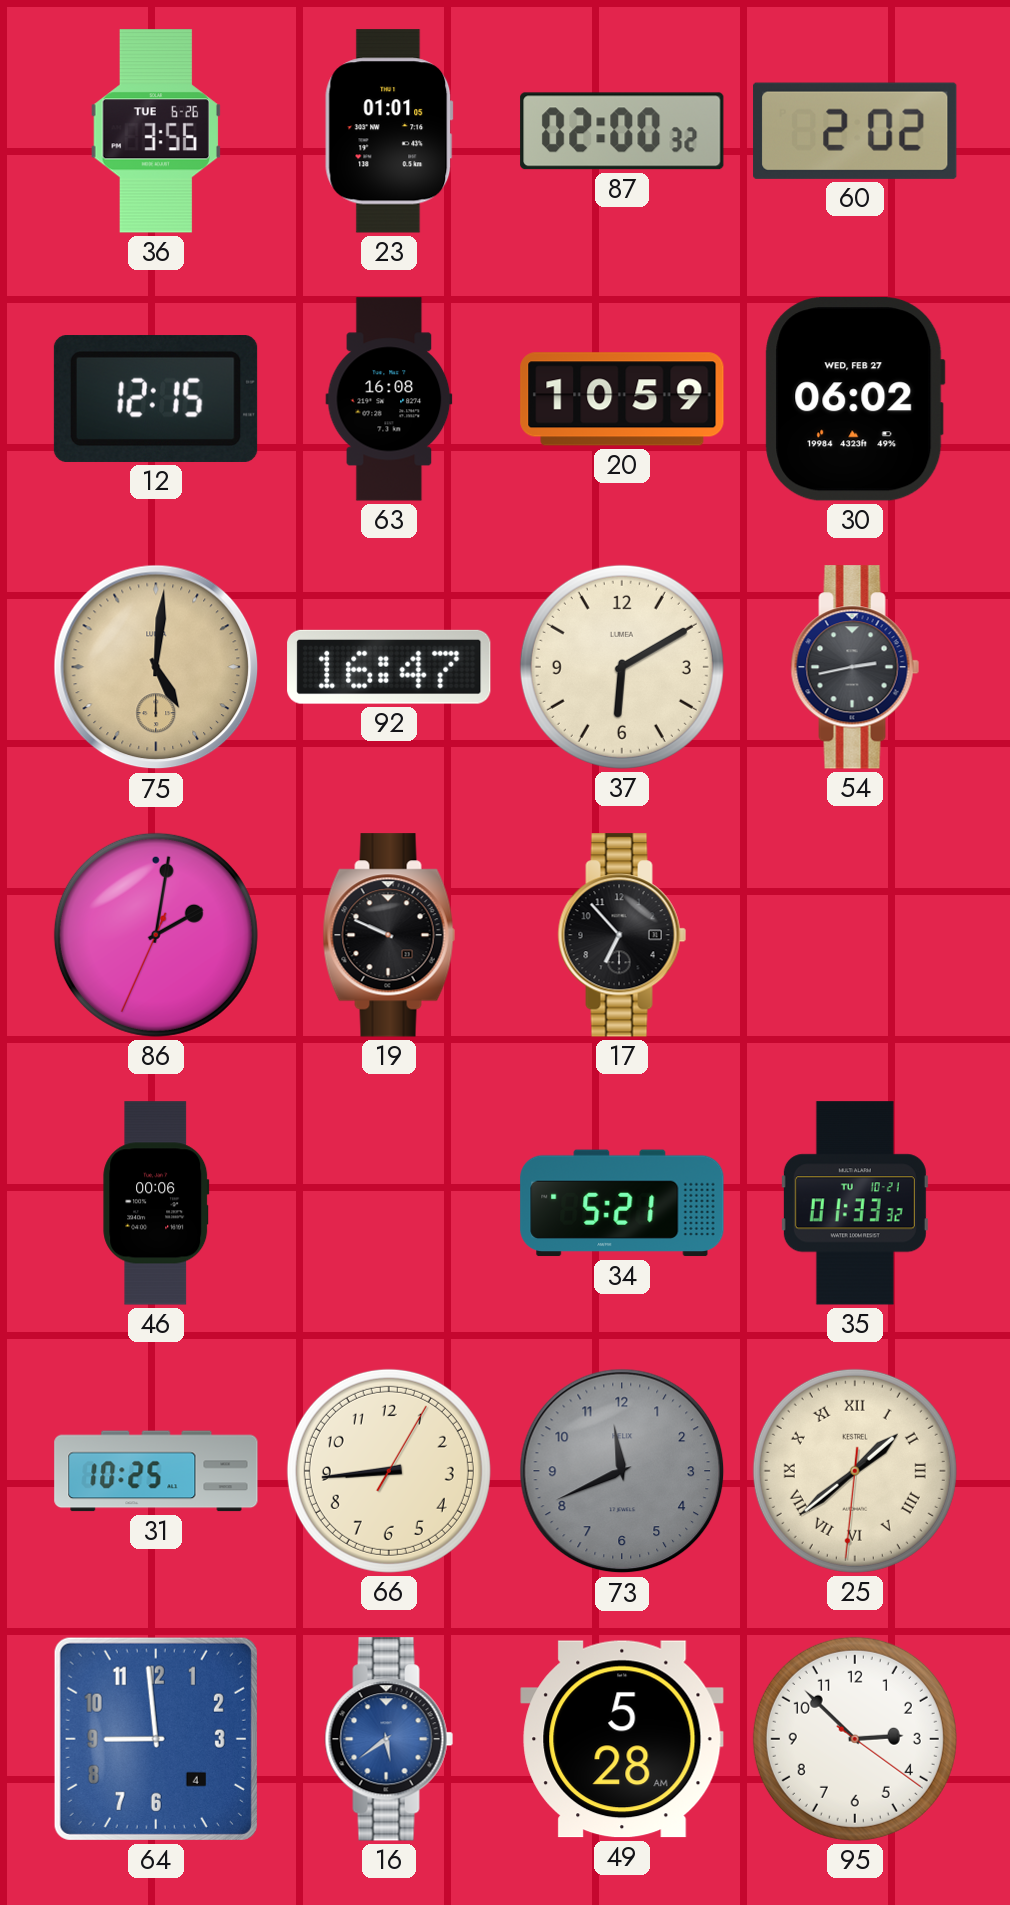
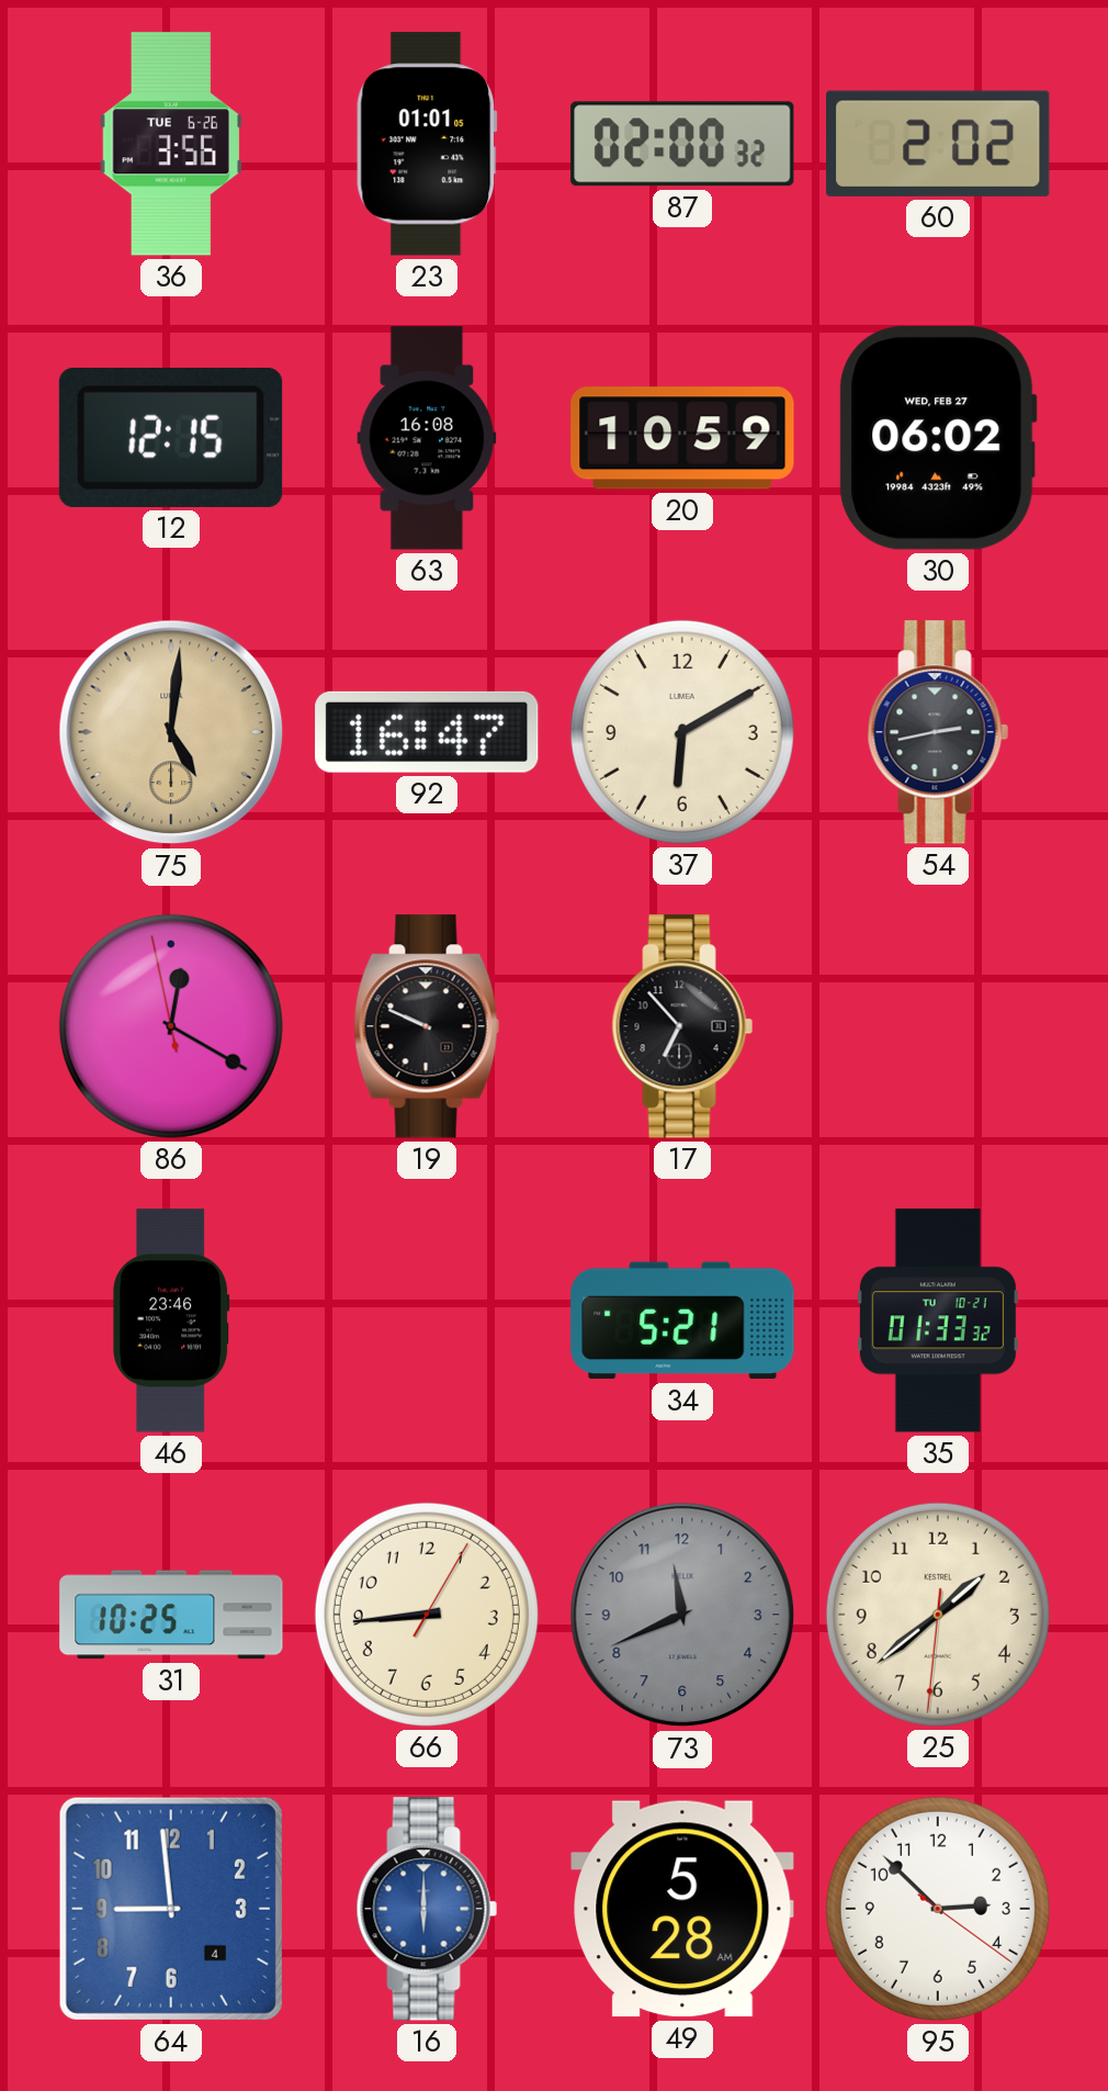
86: 2:01 -> 12:19
46: 00:06 -> 23:46
25 numerals: Roman -> Arabic
16: 5:39 -> 6:00
